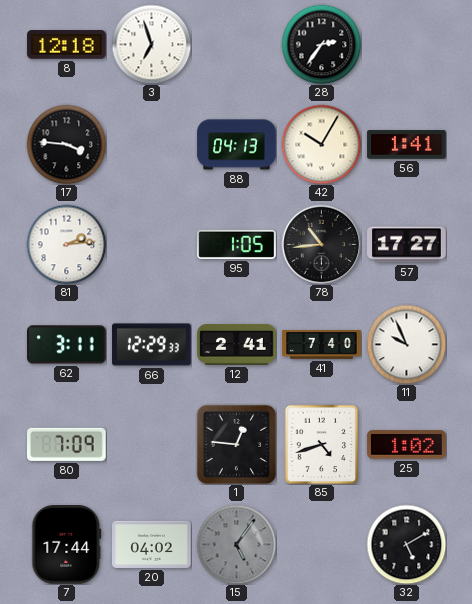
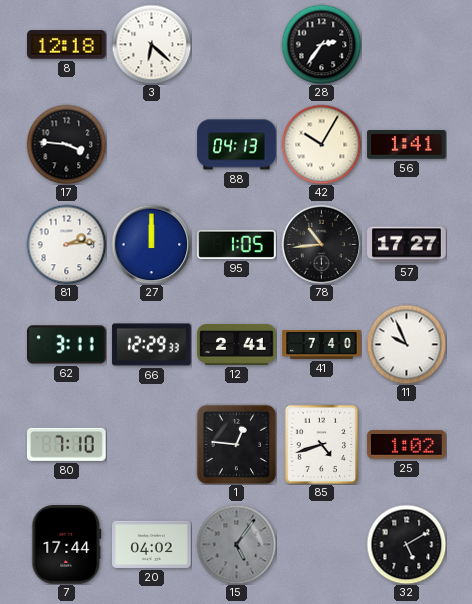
3: 6:57 -> 6:22
27: none -> 12:00
80: 7:09 -> 7:10
